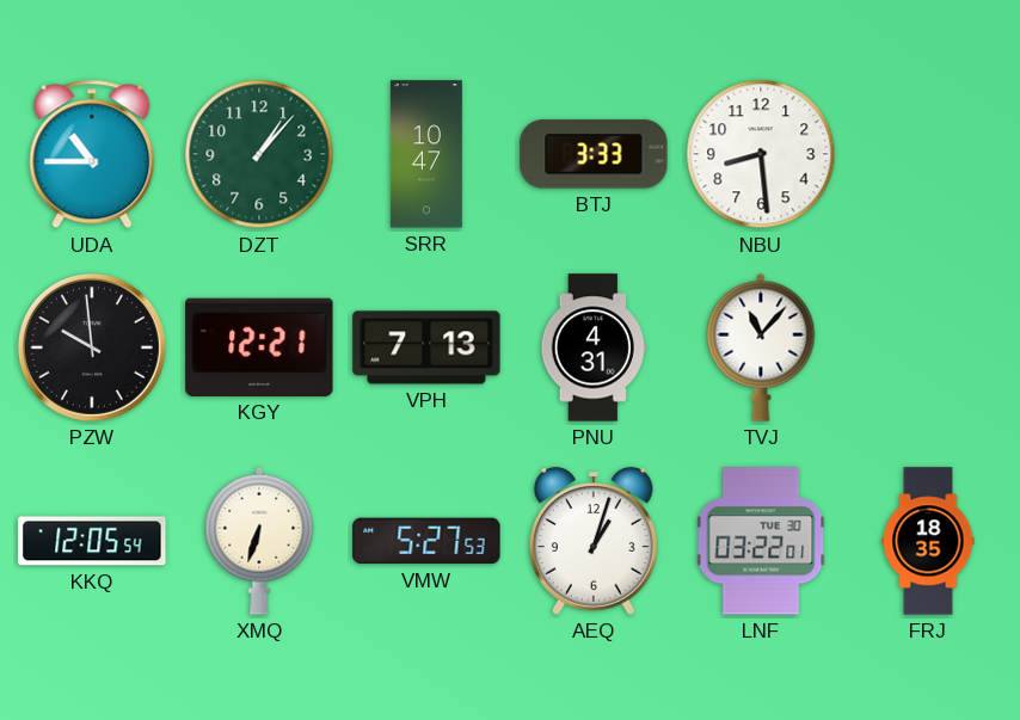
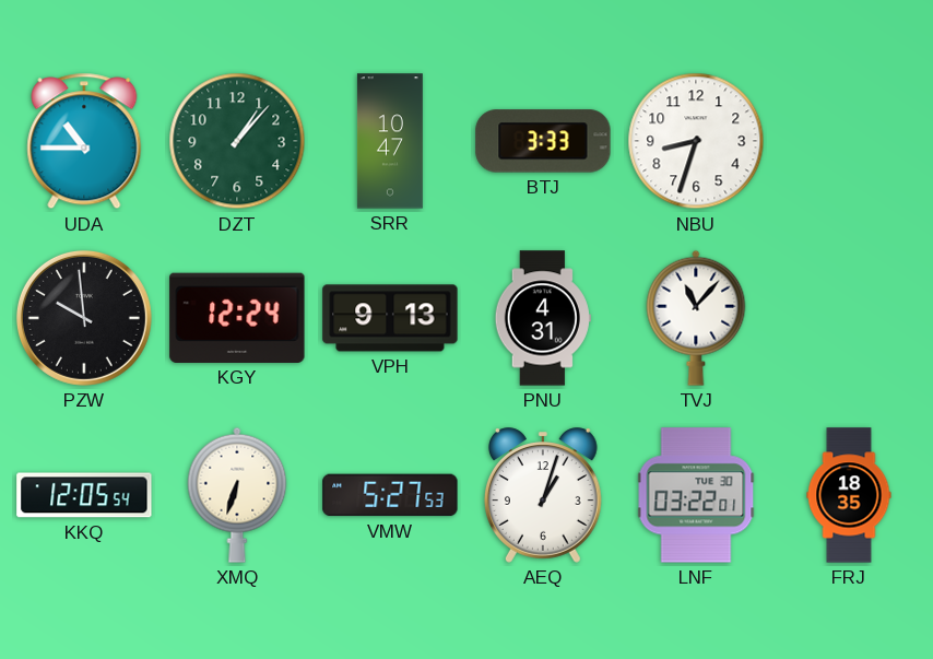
NBU: 8:29 -> 8:33
KGY: 12:21 -> 12:24
VPH: 7:13 -> 9:13
